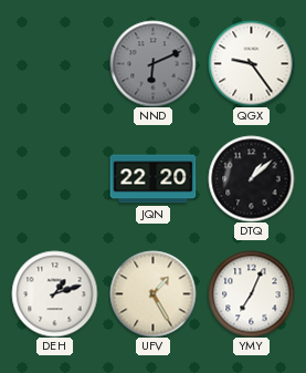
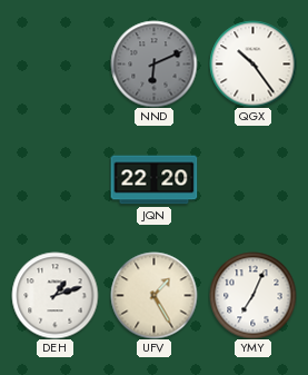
QGX: 9:24 -> 10:24
DTQ: 1:08 -> none
